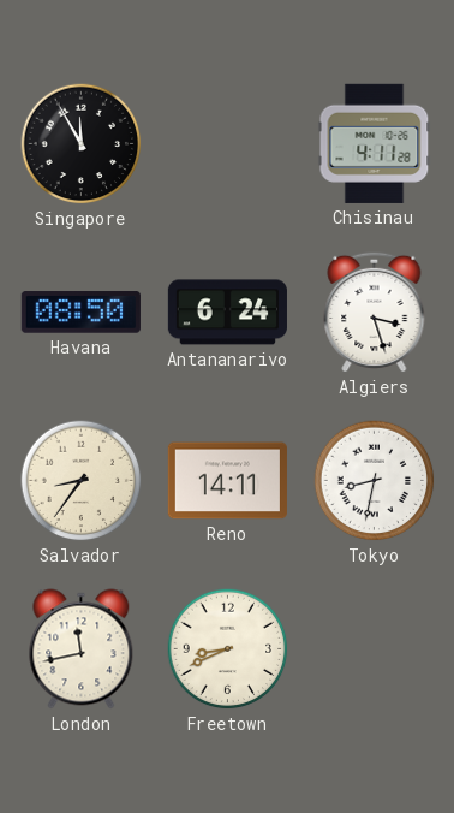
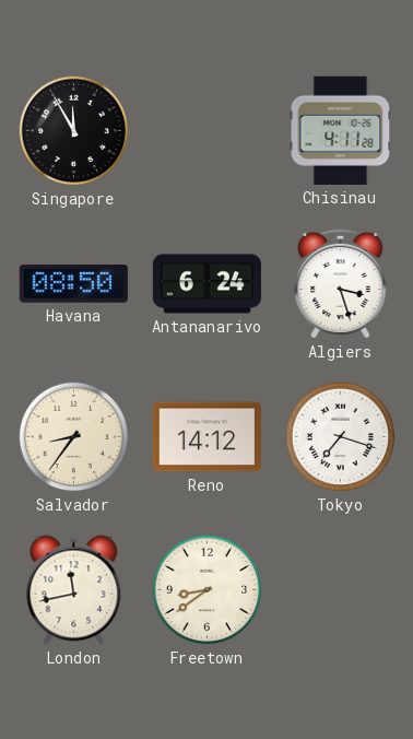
Reno: 14:11 -> 14:12
Tokyo: 8:32 -> 7:18
Freetown: 8:41 -> 8:39
